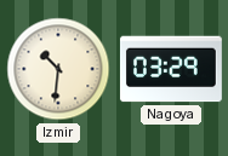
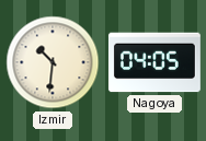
Nagoya: 03:29 -> 04:05
